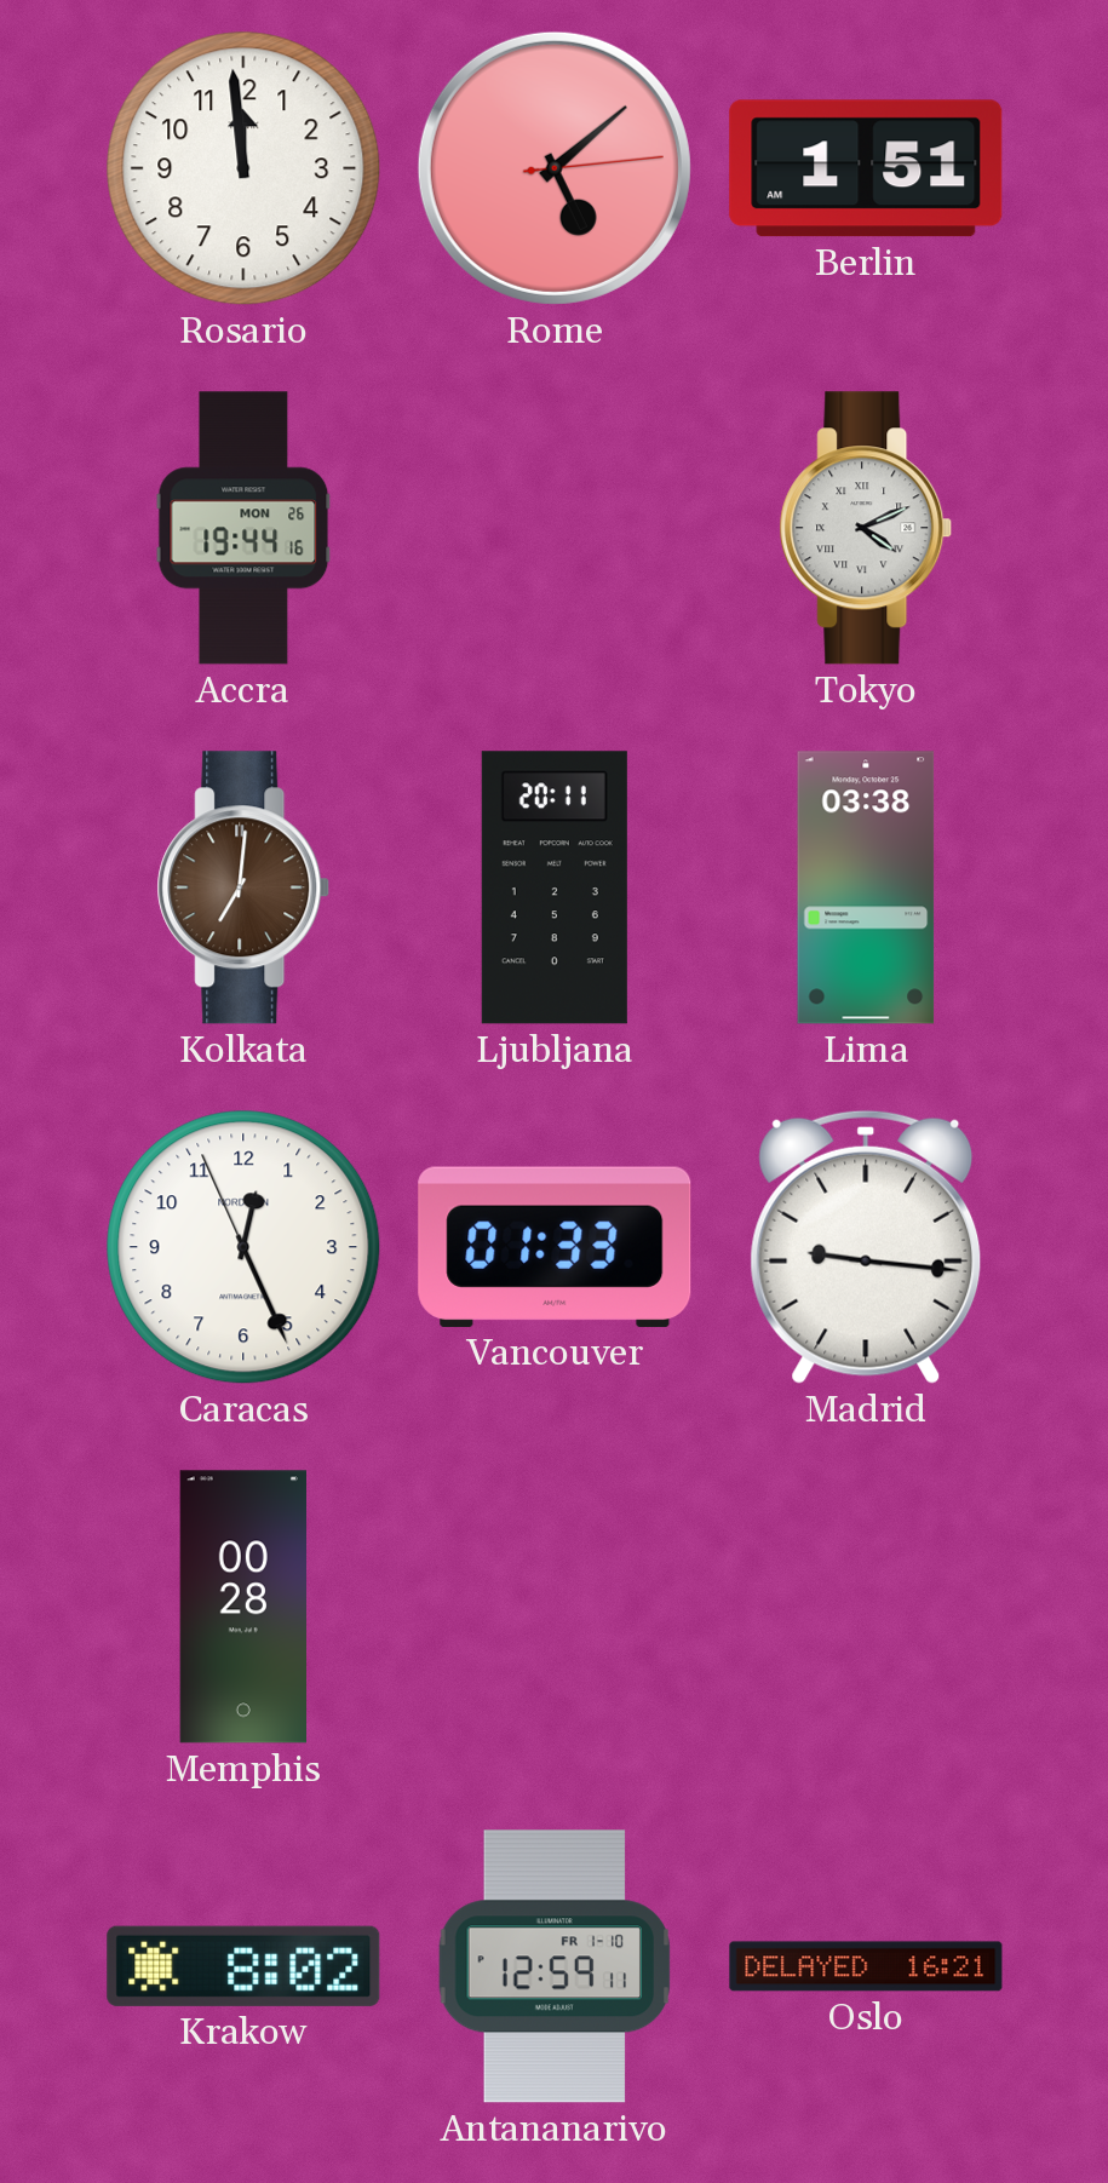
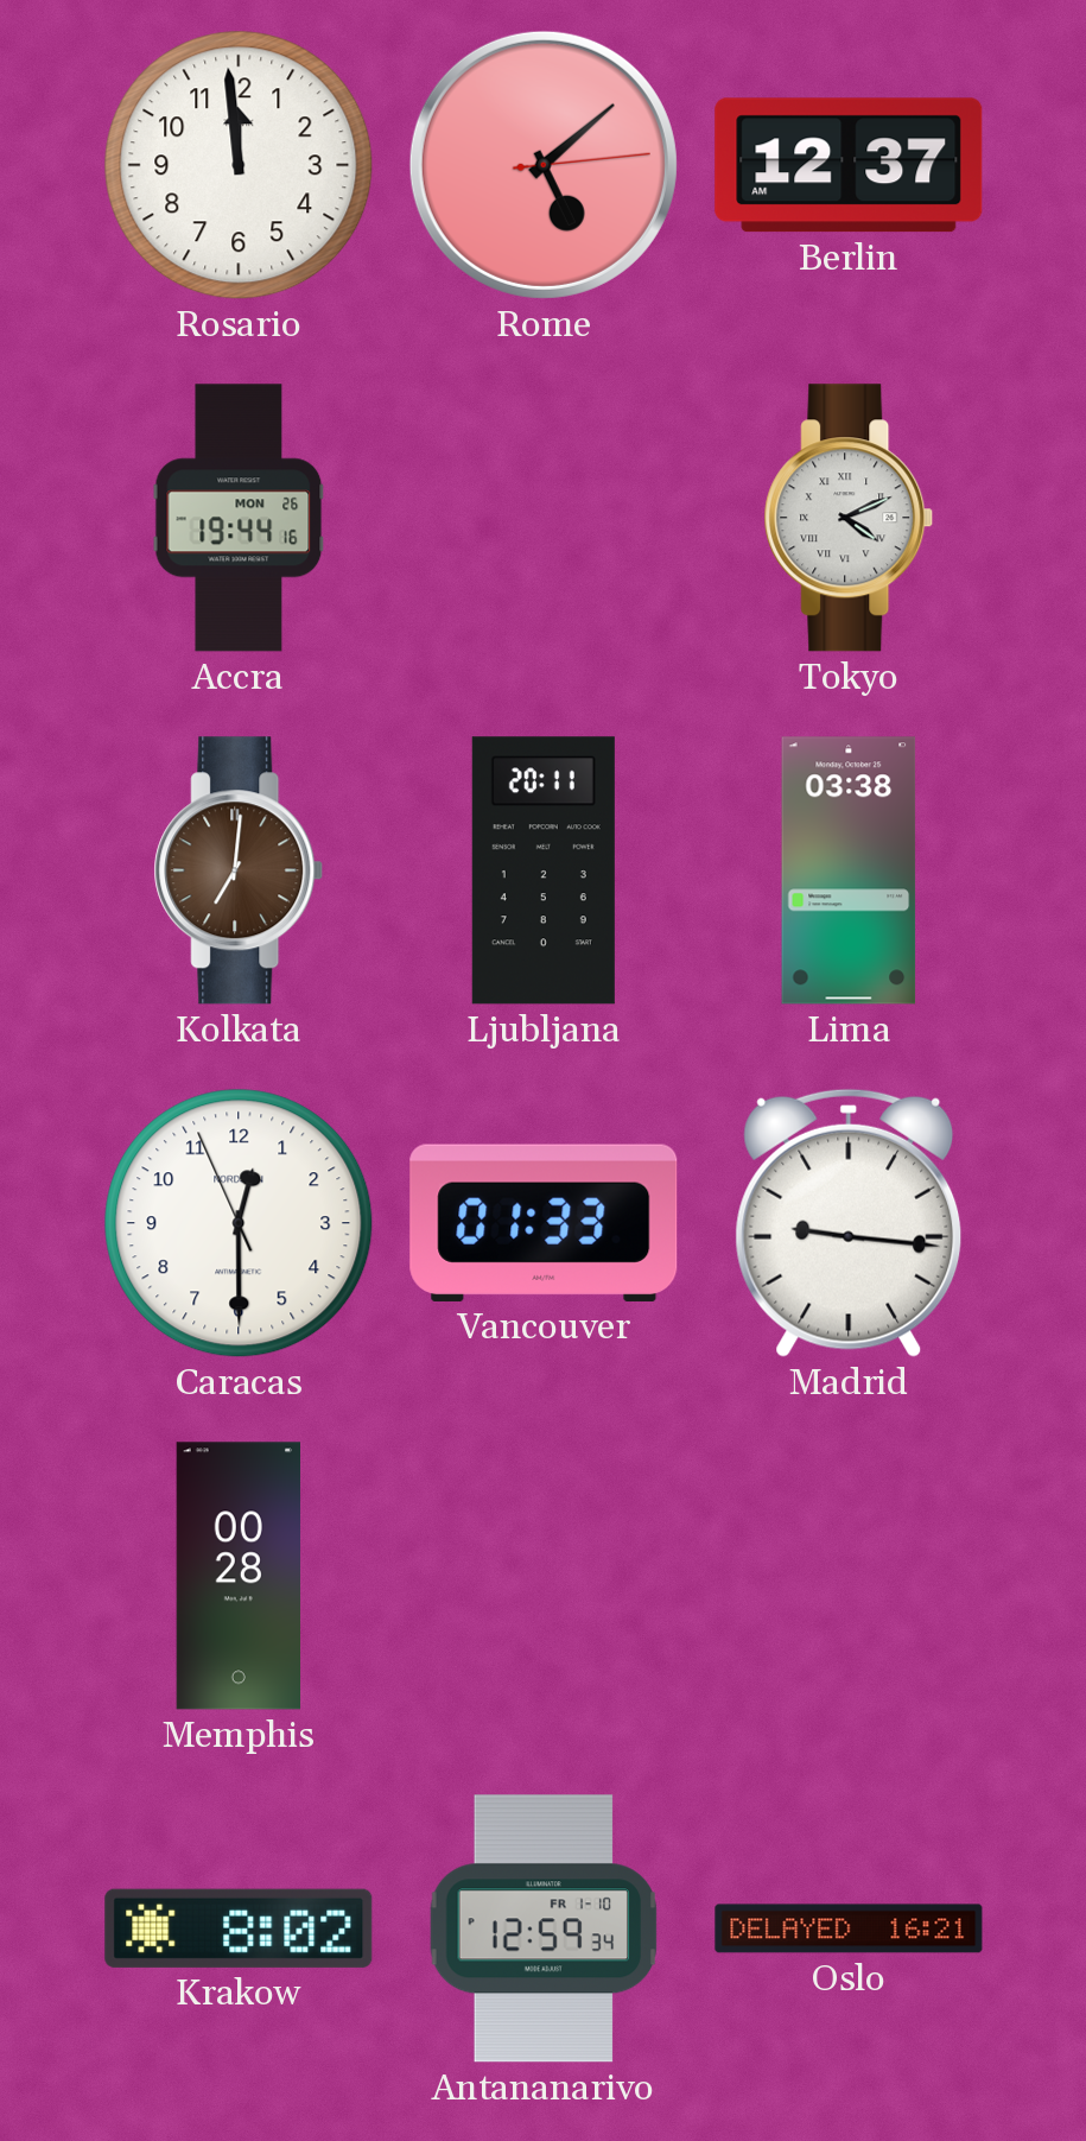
Berlin: 1:51 -> 12:37
Caracas: 12:25 -> 12:29
Antananarivo: 12:59:11 -> 12:59:34
